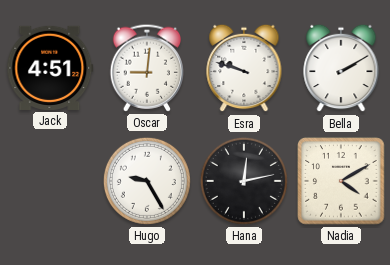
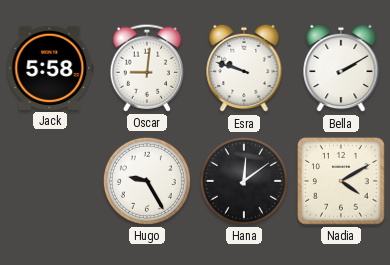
Jack: 4:51 -> 5:58
Hana: 12:13 -> 12:09
